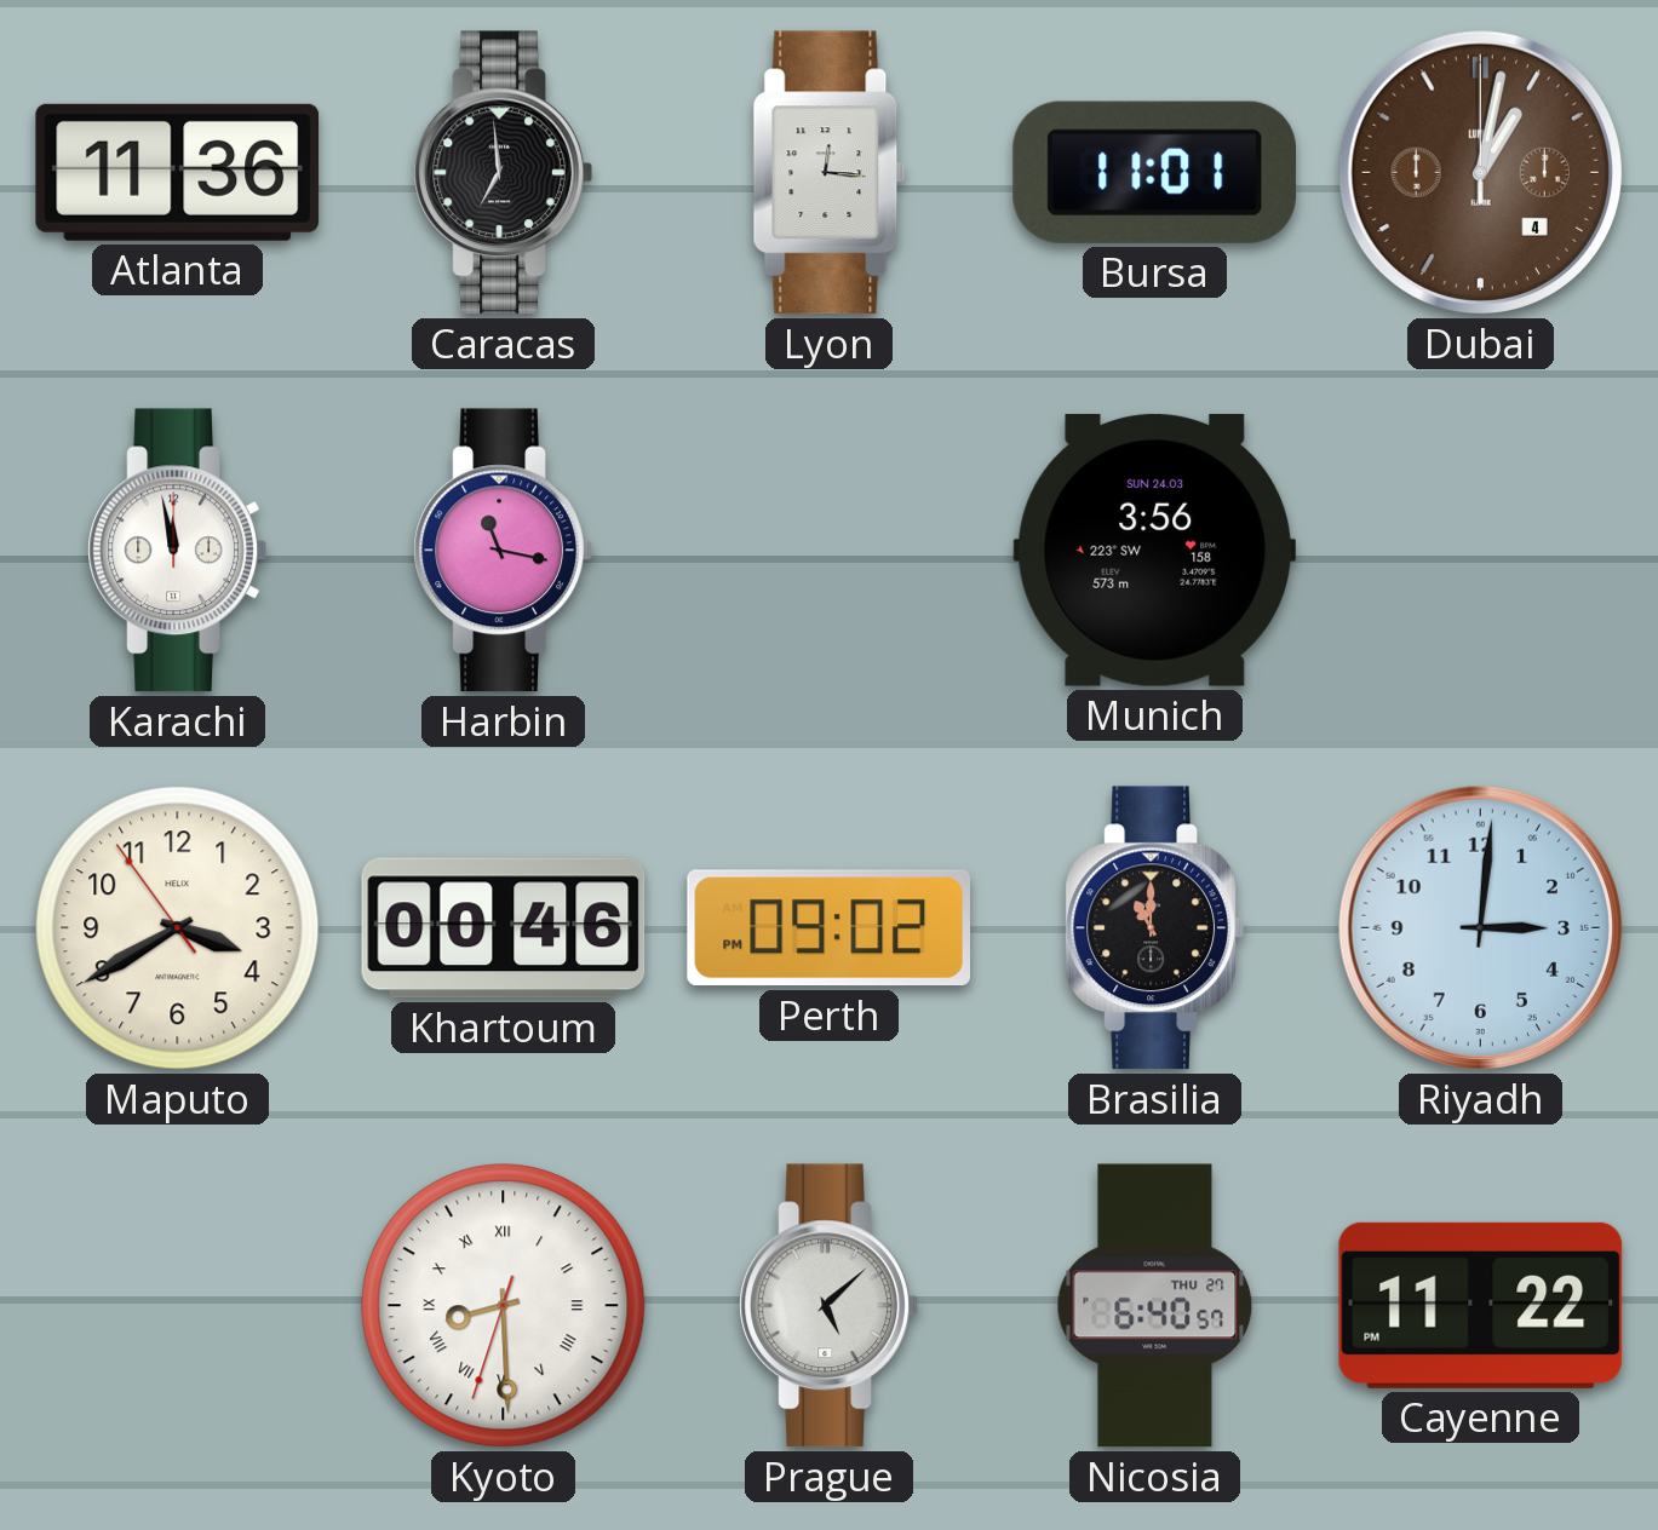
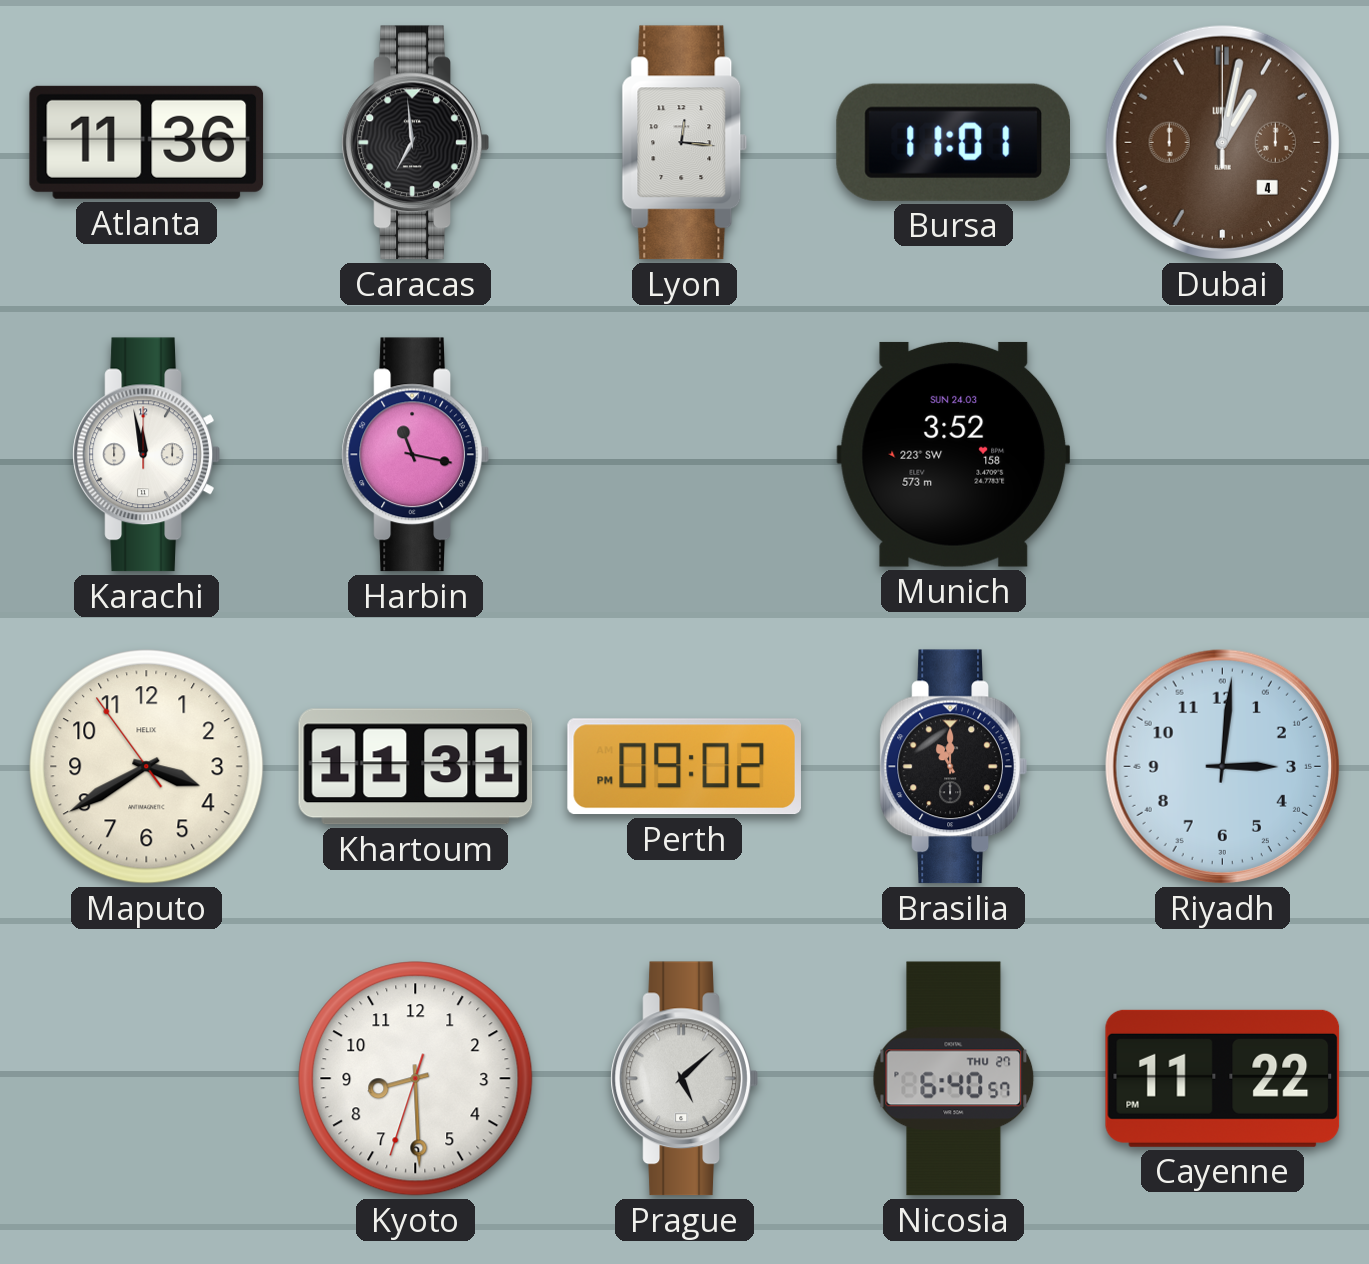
Munich: 3:56 -> 3:52
Khartoum: 00:46 -> 11:31
Kyoto numerals: Roman -> Arabic
